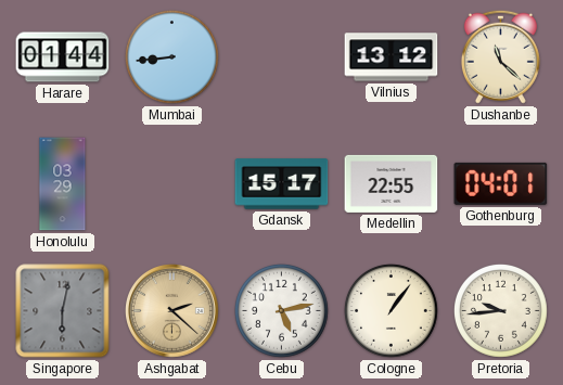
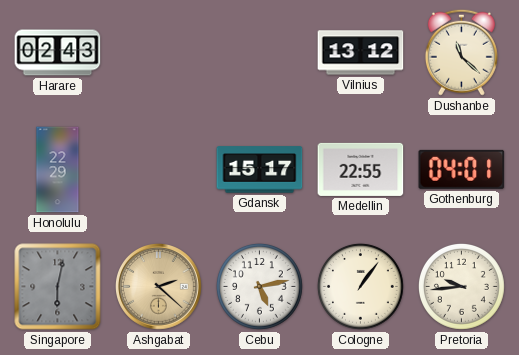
Harare: 01:44 -> 02:43
Mumbai: 8:44 -> none
Honolulu: 03:29 -> 22:29
